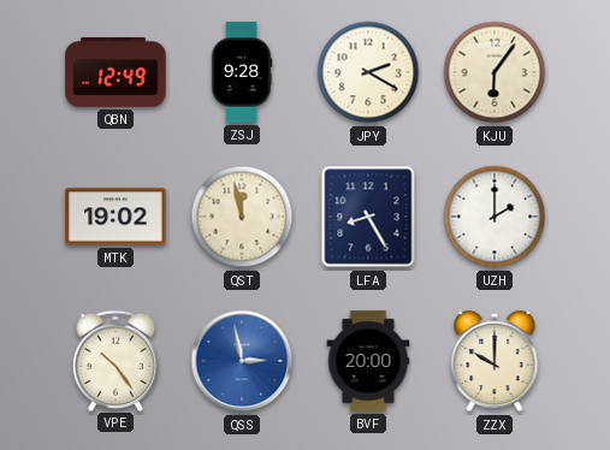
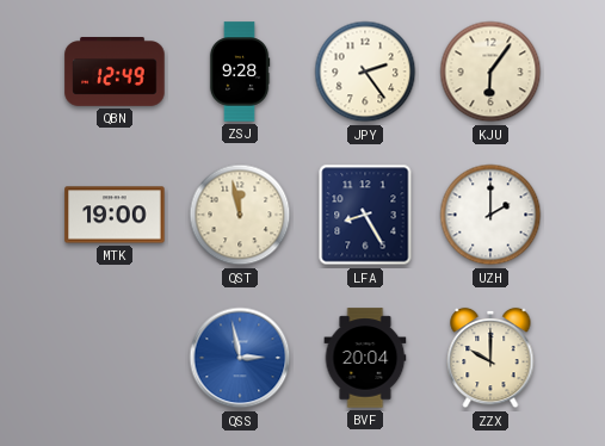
JPY: 2:20 -> 2:24
MTK: 19:02 -> 19:00
VPE: 10:24 -> none
BVF: 20:00 -> 20:04
